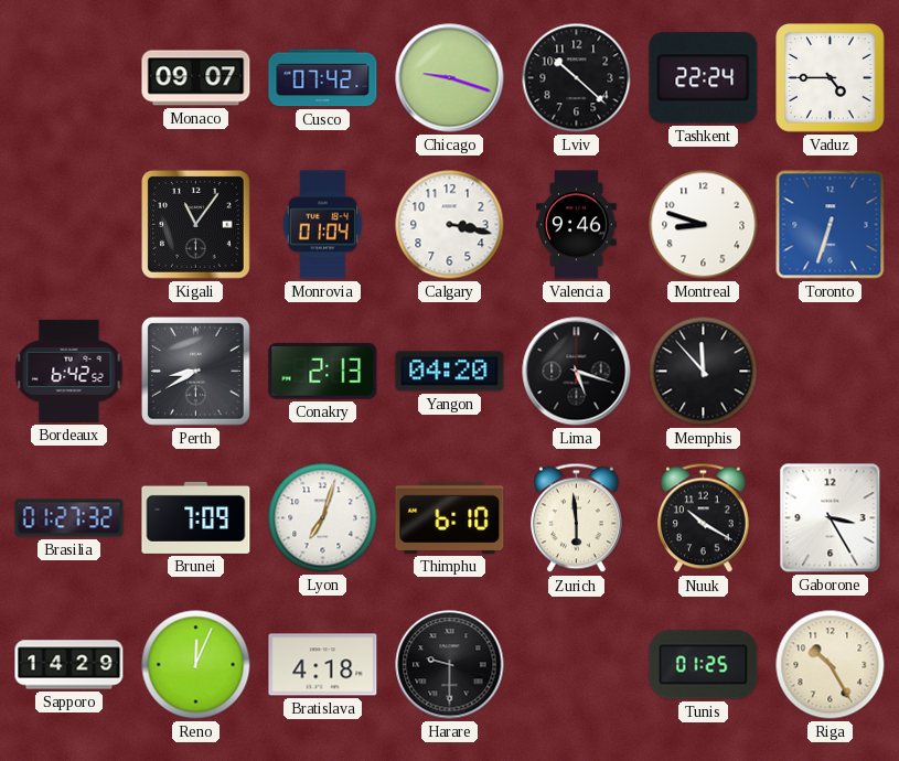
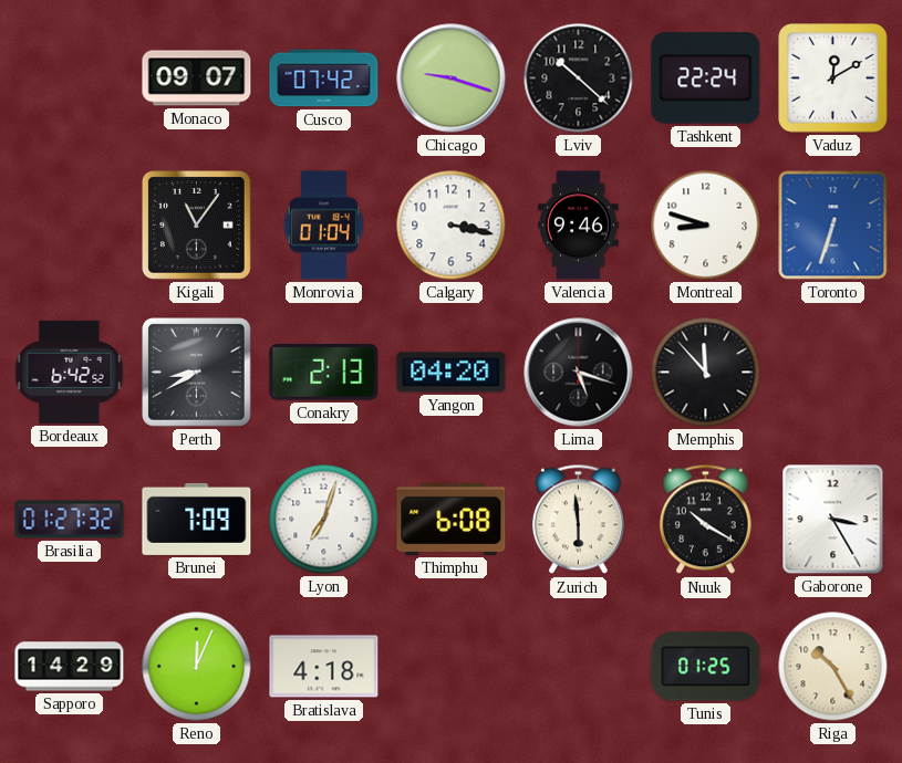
Vaduz: 4:45 -> 12:10
Thimphu: 6:10 -> 6:08
Harare: 9:30 -> none
